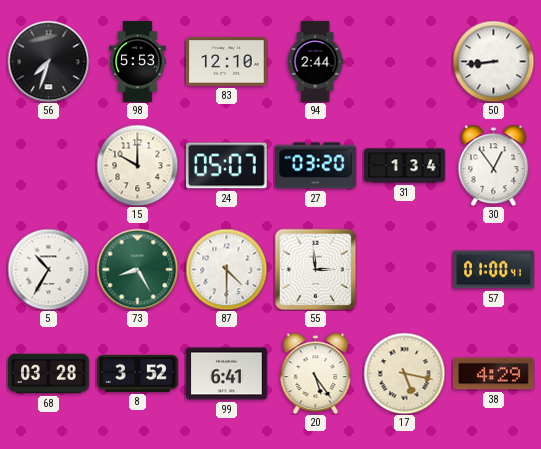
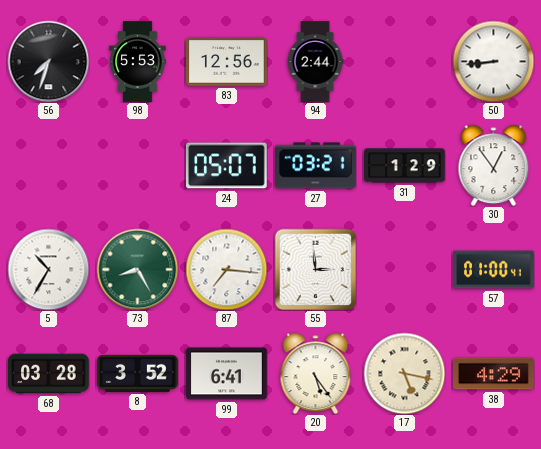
83: 12:10 -> 12:56
15: 10:00 -> none
27: 03:20 -> 03:21
31: 1:34 -> 1:29
87: 4:30 -> 7:16
